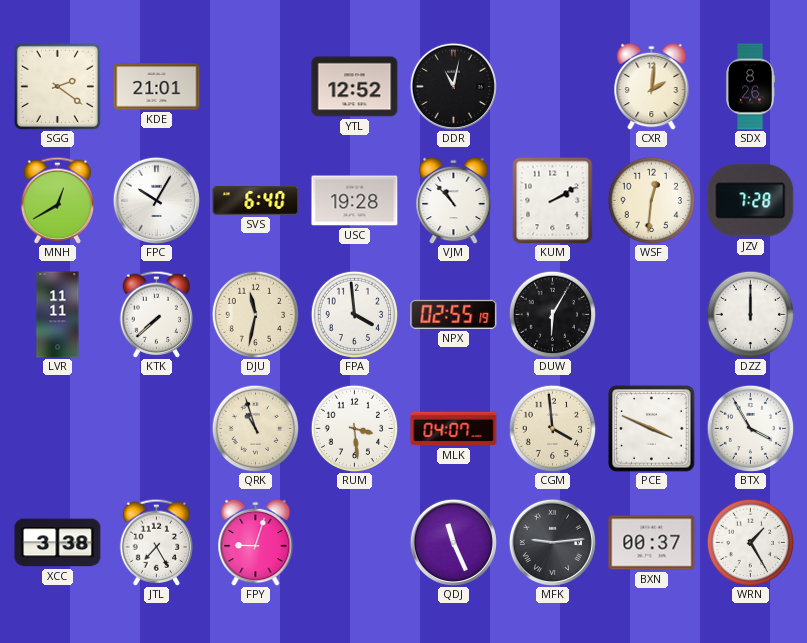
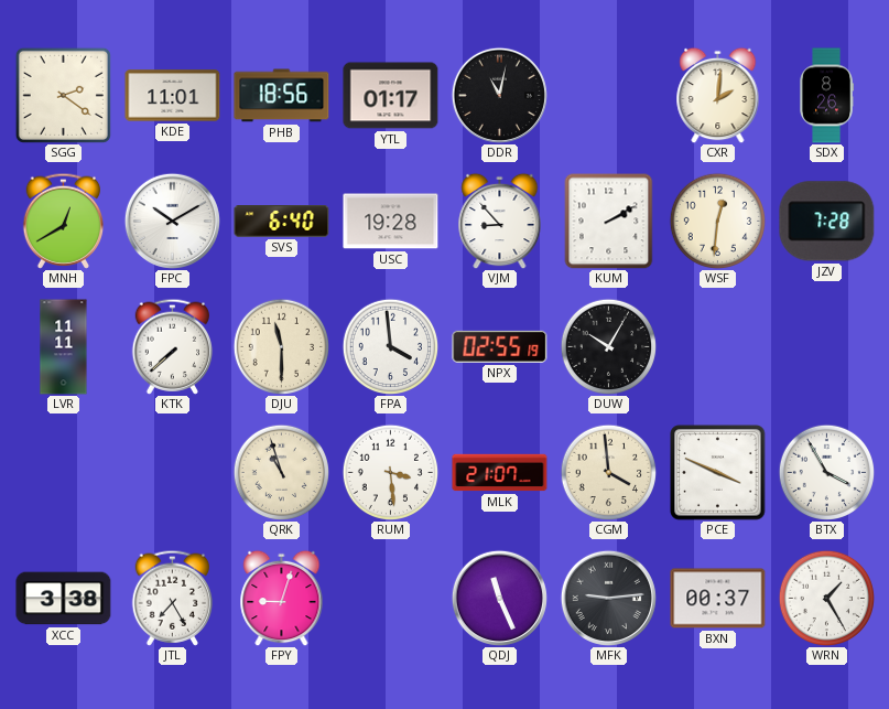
KDE: 21:01 -> 11:01
PHB: none -> 18:56
YTL: 12:52 -> 01:17
FPC: 10:05 -> 10:10
VJM: 10:53 -> 8:53
DJU: 11:32 -> 11:30
DUW: 6:05 -> 10:05
DZZ: 12:00 -> none
MLK: 04:07 -> 21:07
